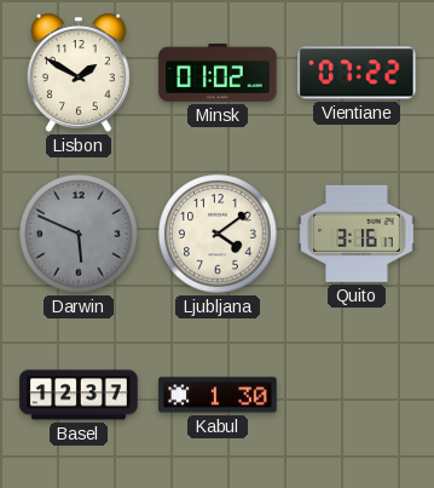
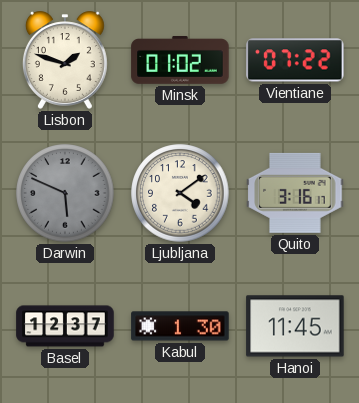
Lisbon: 1:50 -> 1:48
Hanoi: none -> 11:45
